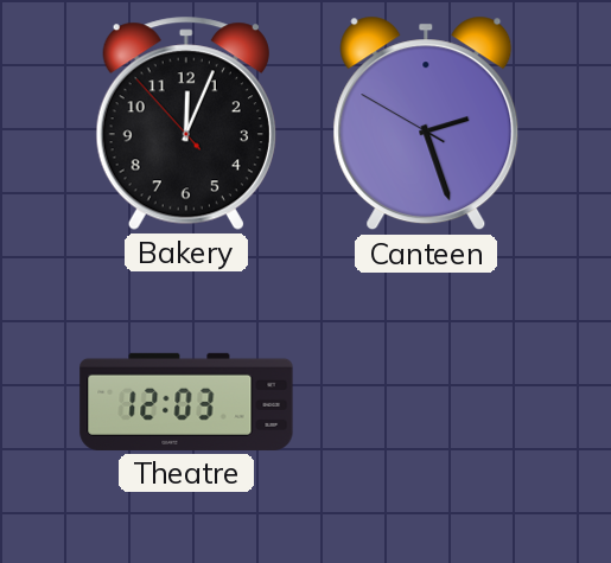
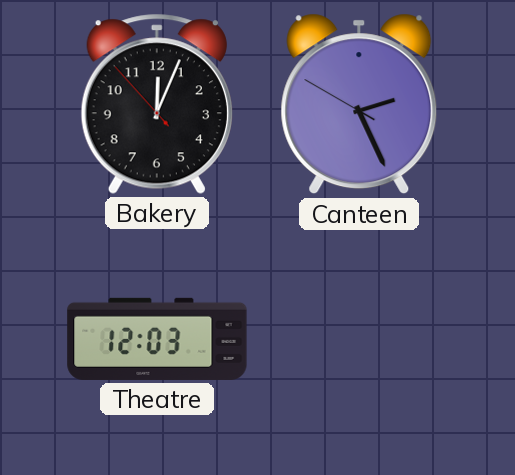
Canteen: 2:26 -> 2:25
